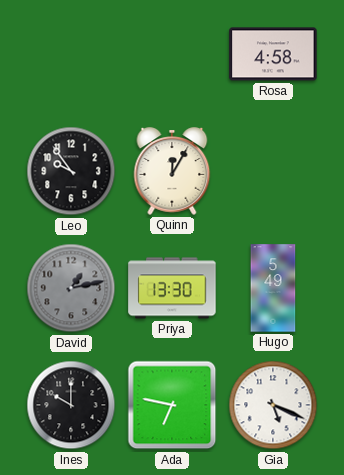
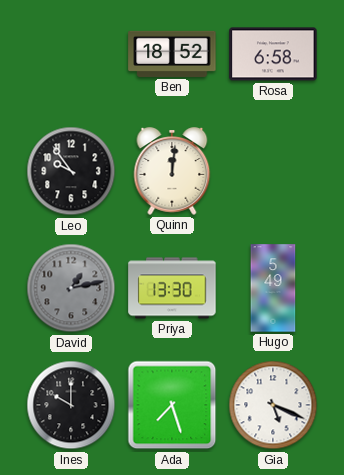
Ben: none -> 18:52
Rosa: 4:58 -> 6:58
Quinn: 12:05 -> 12:01
Ada: 6:47 -> 7:27
